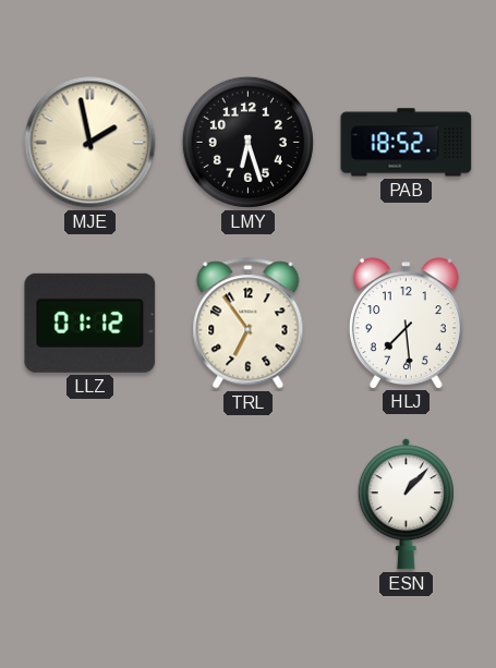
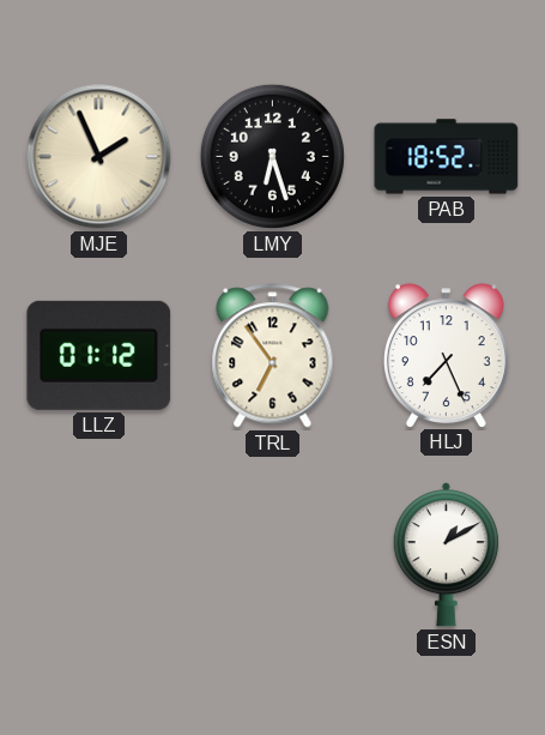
MJE: 1:58 -> 1:56
HLJ: 7:29 -> 7:26
ESN: 1:07 -> 1:10
